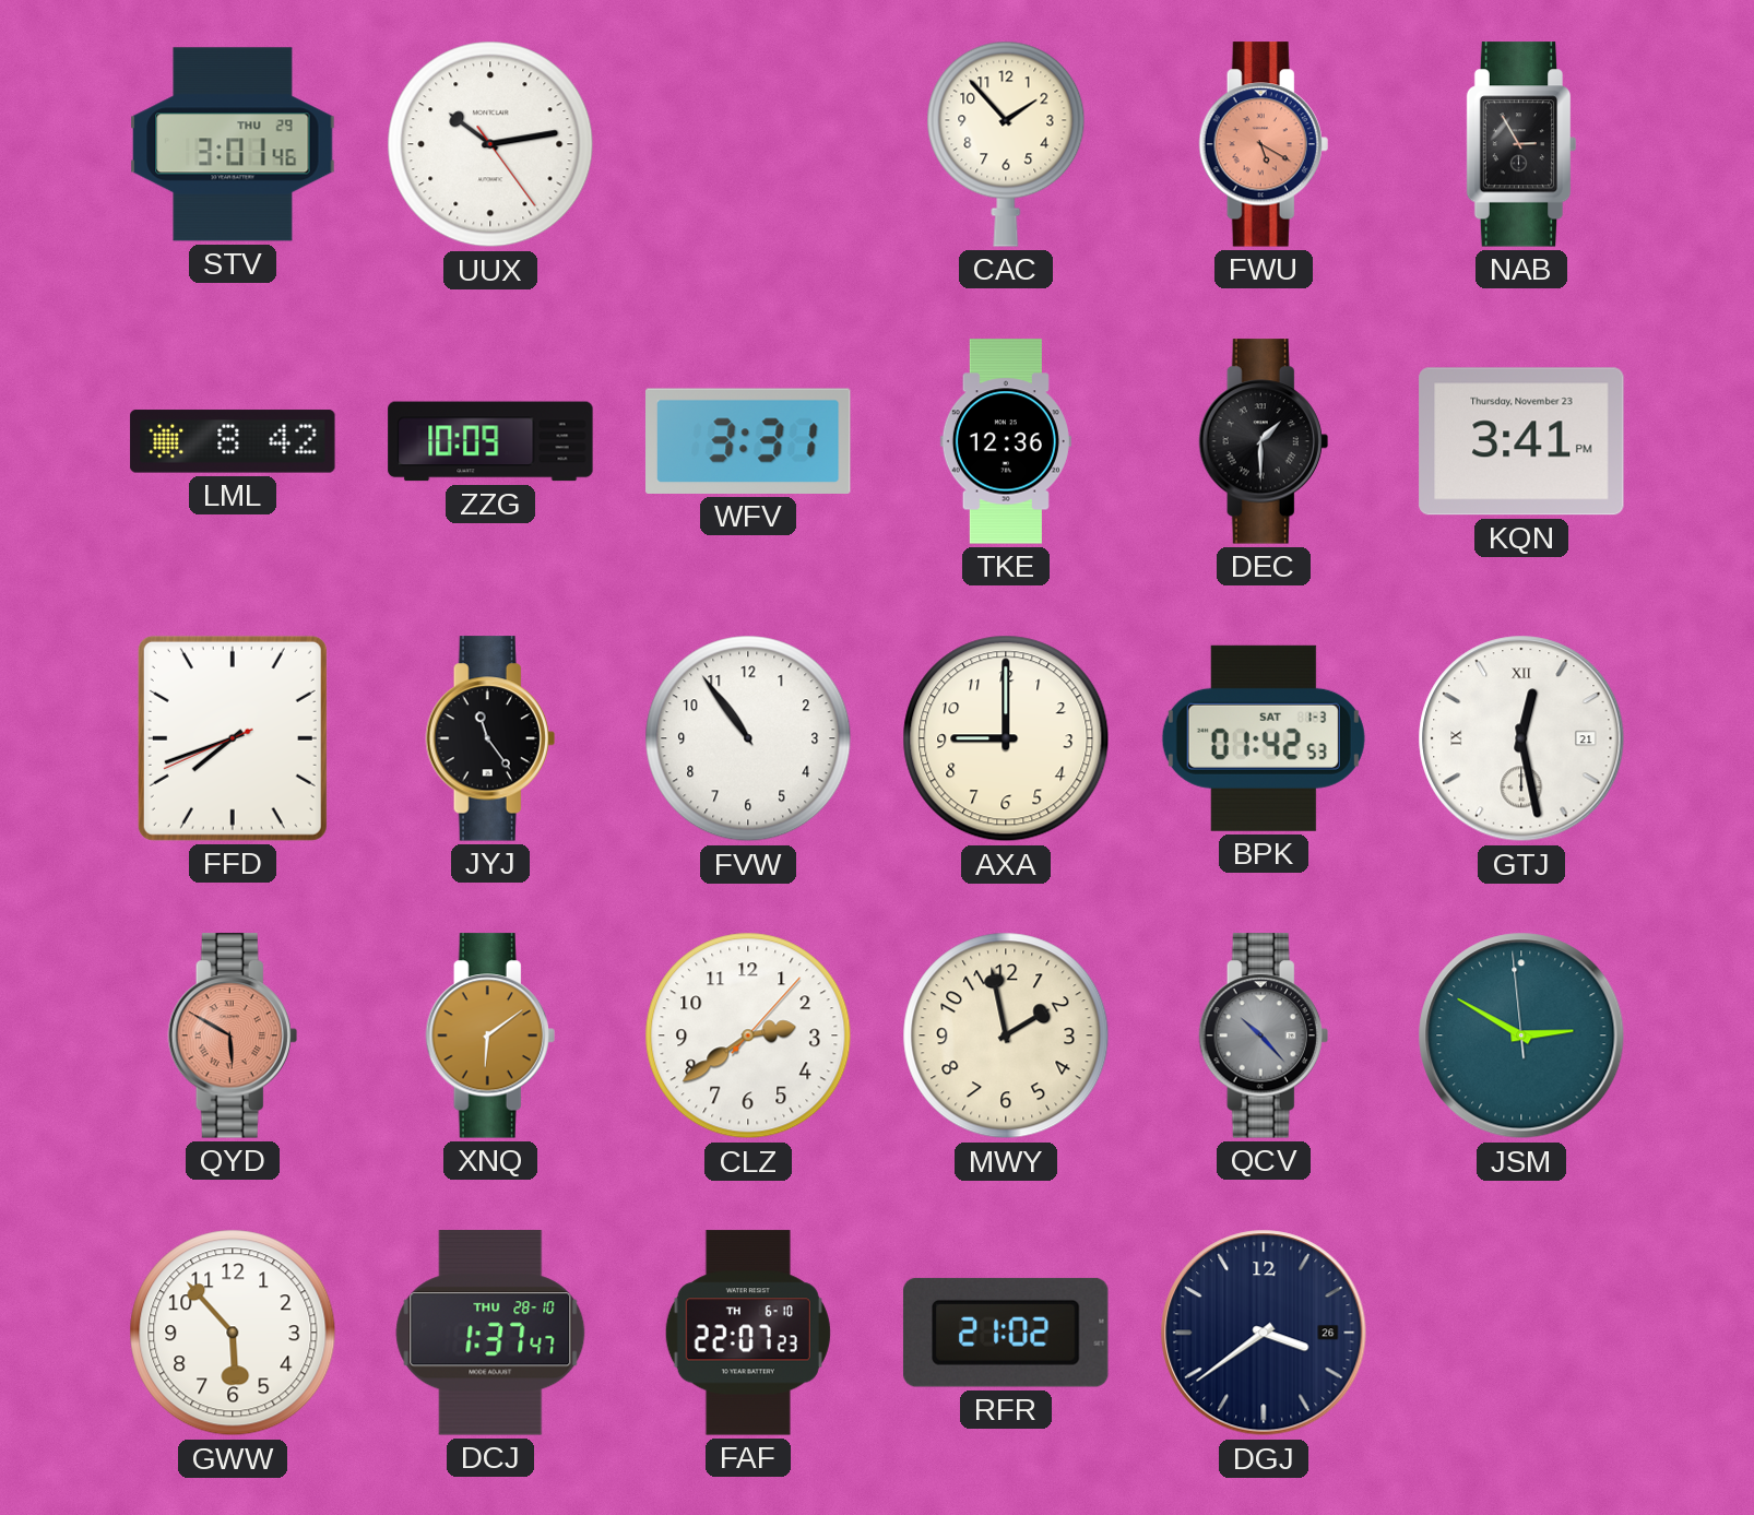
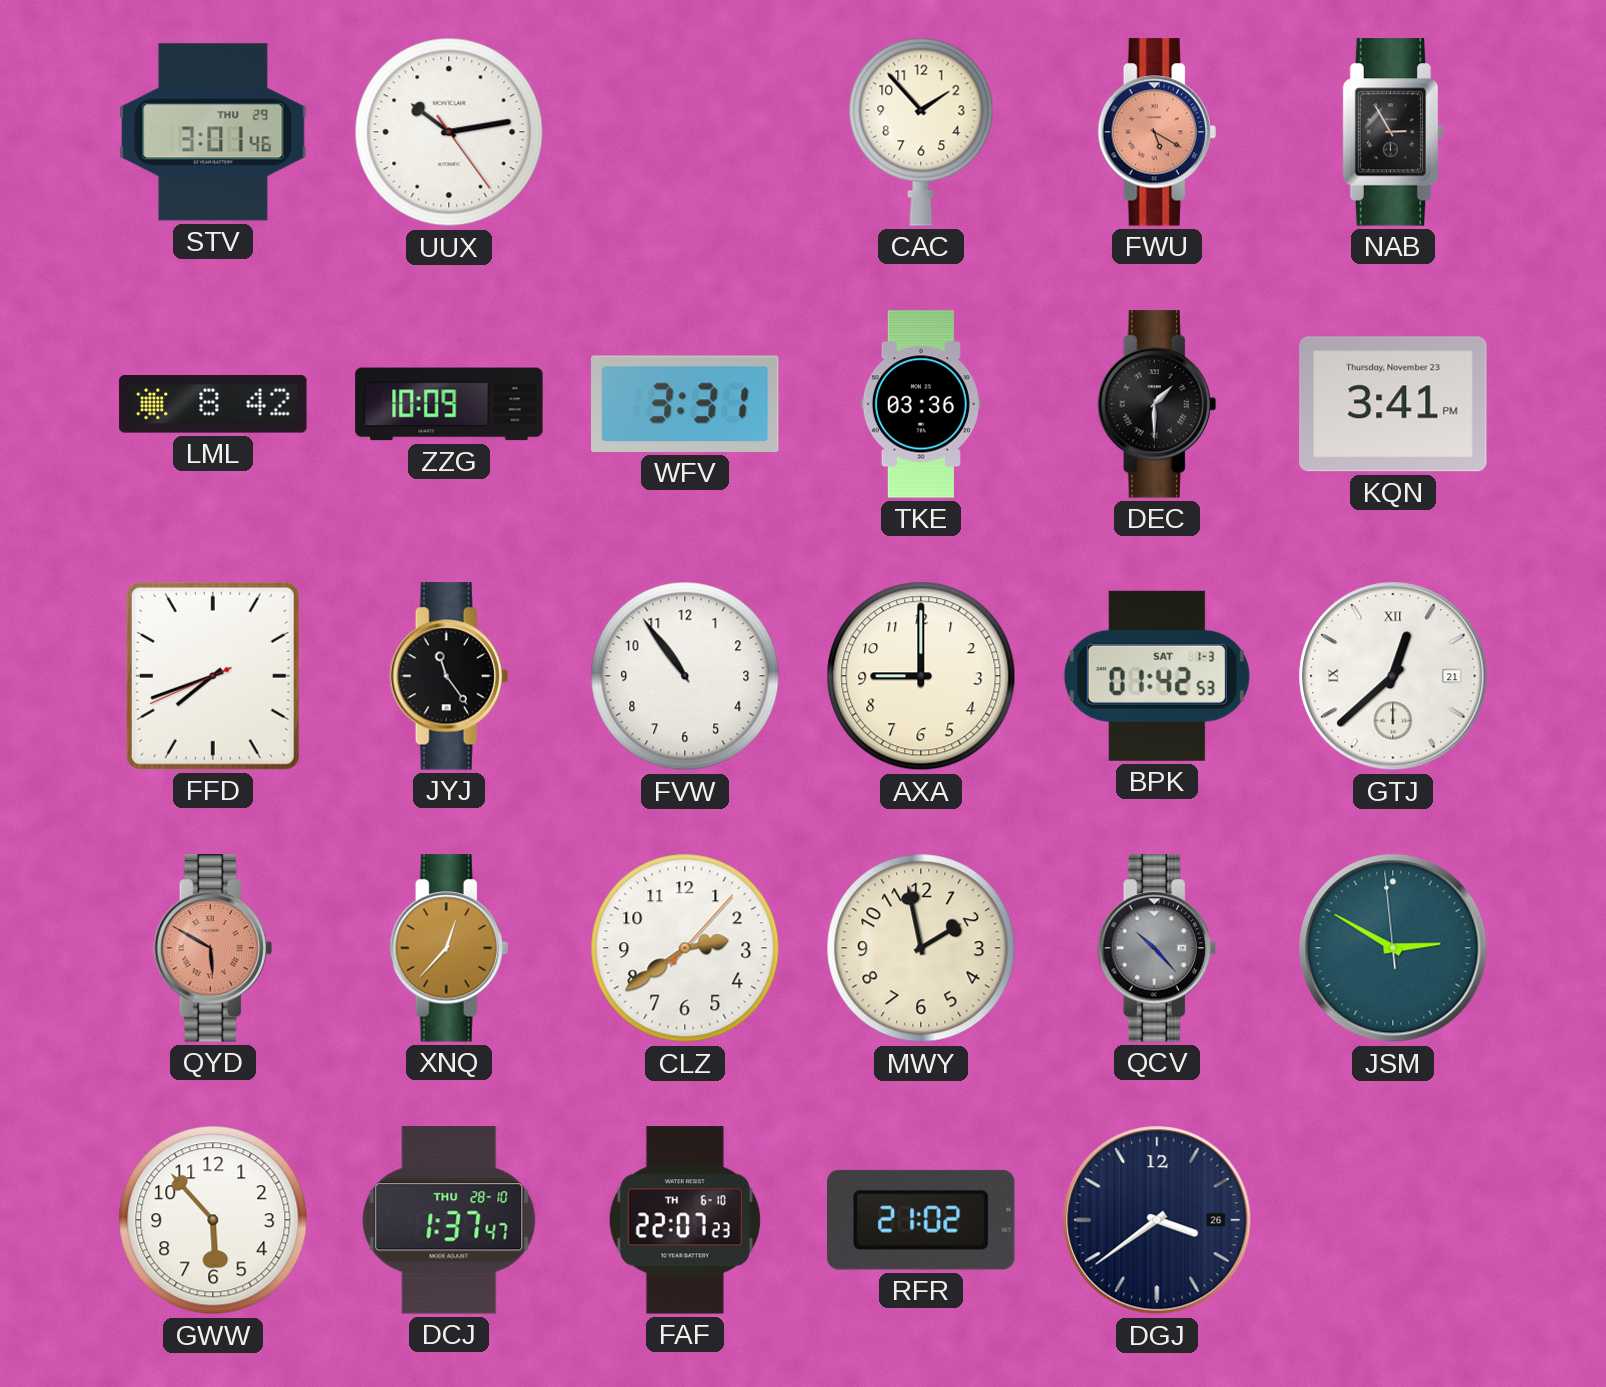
TKE: 12:36 -> 03:36
GTJ: 12:28 -> 12:38
XNQ: 6:09 -> 12:37
